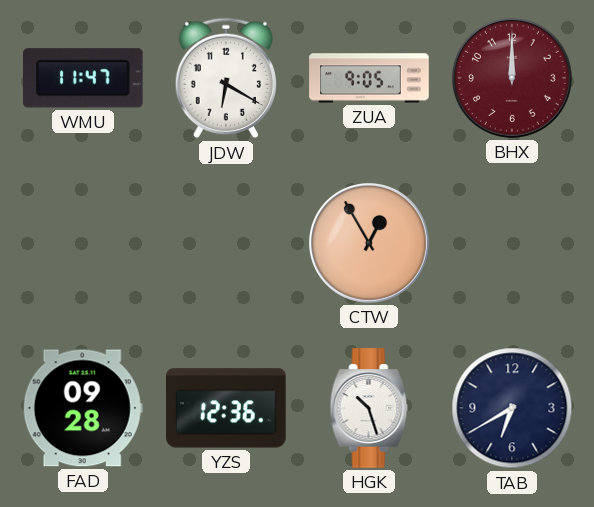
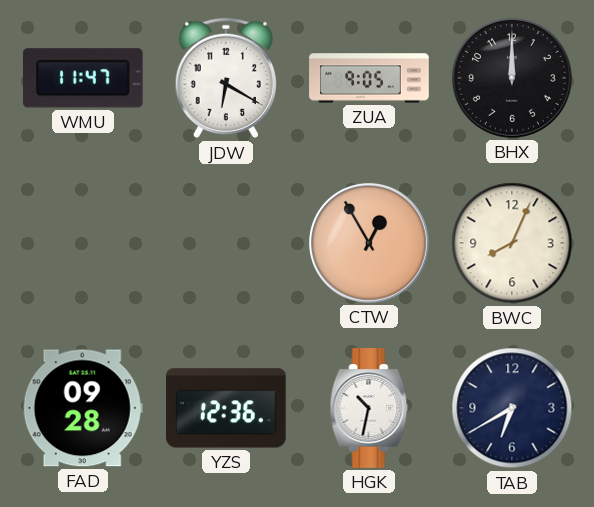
BHX dial: burgundy -> black
BWC: none -> 8:04
HGK: 10:27 -> 10:32
